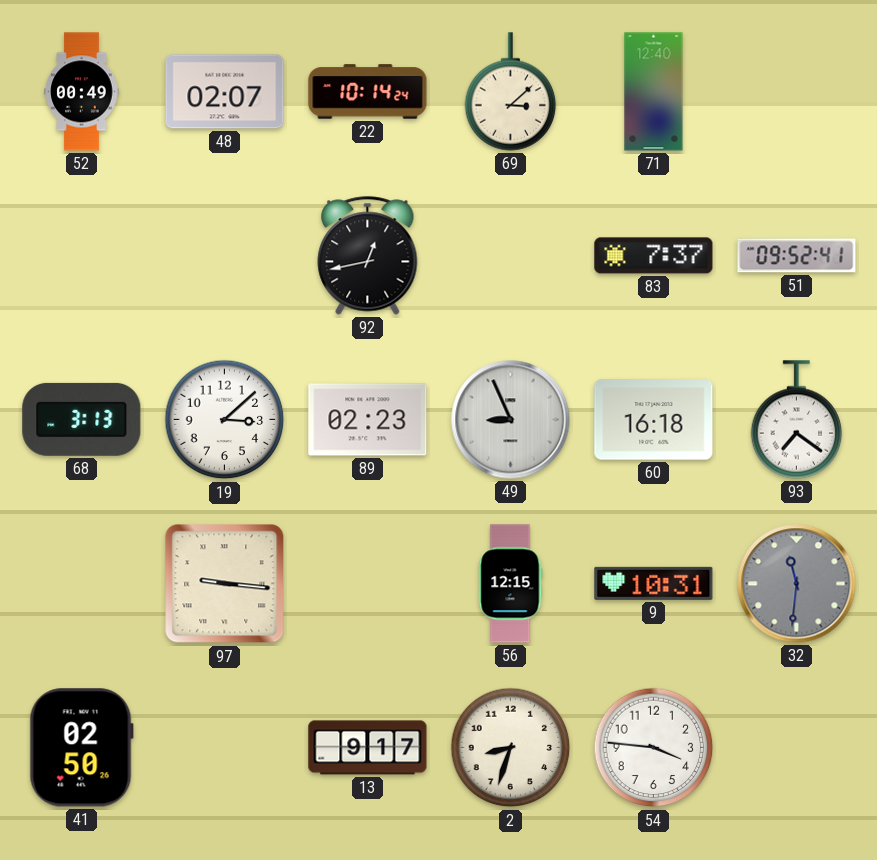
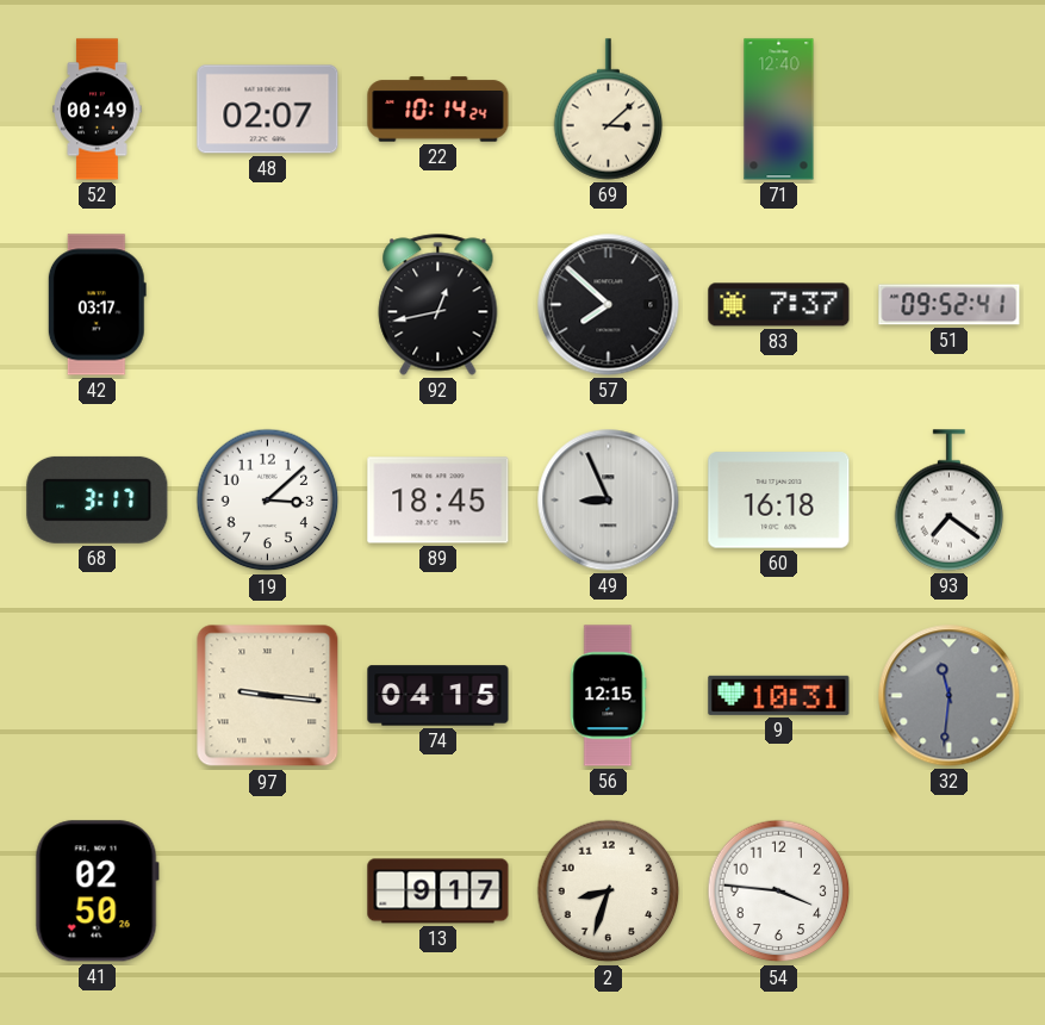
42: none -> 03:17
57: none -> 7:52
68: 3:13 -> 3:17
89: 02:23 -> 18:45
74: none -> 04:15
